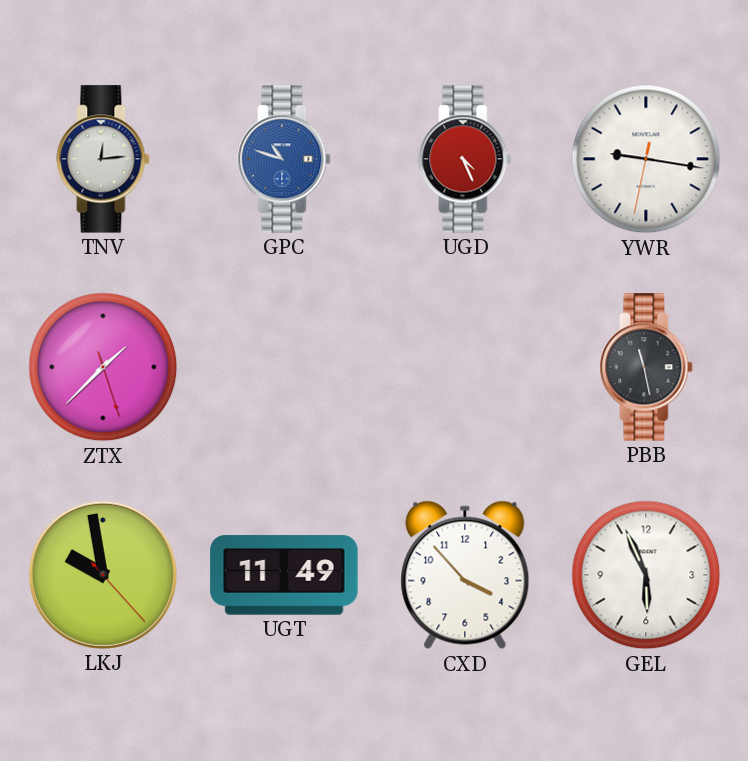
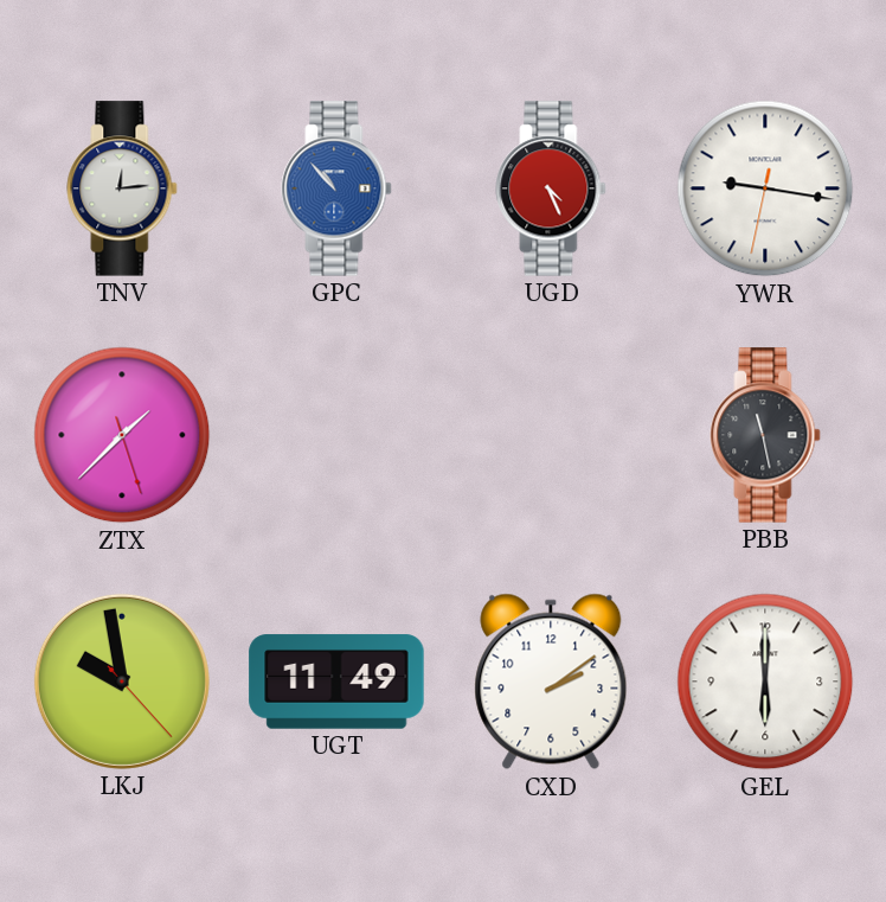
GPC: 10:48 -> 10:53
CXD: 3:53 -> 2:09
GEL: 5:56 -> 6:00
